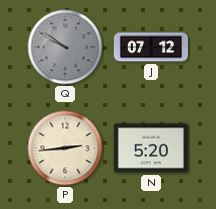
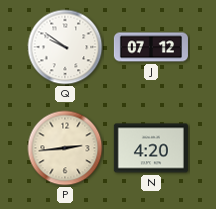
Q dial: grey -> white
N: 5:20 -> 4:20
